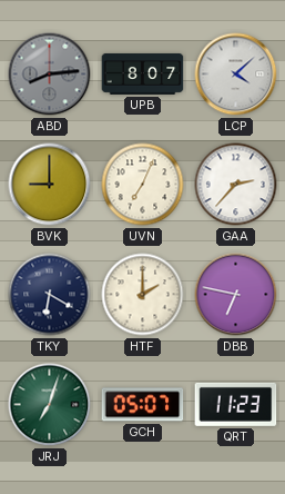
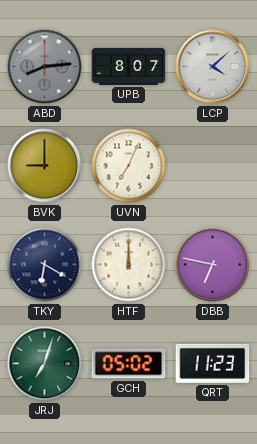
GAA: 2:37 -> none
HTF: 2:00 -> 12:00
GCH: 05:07 -> 05:02
